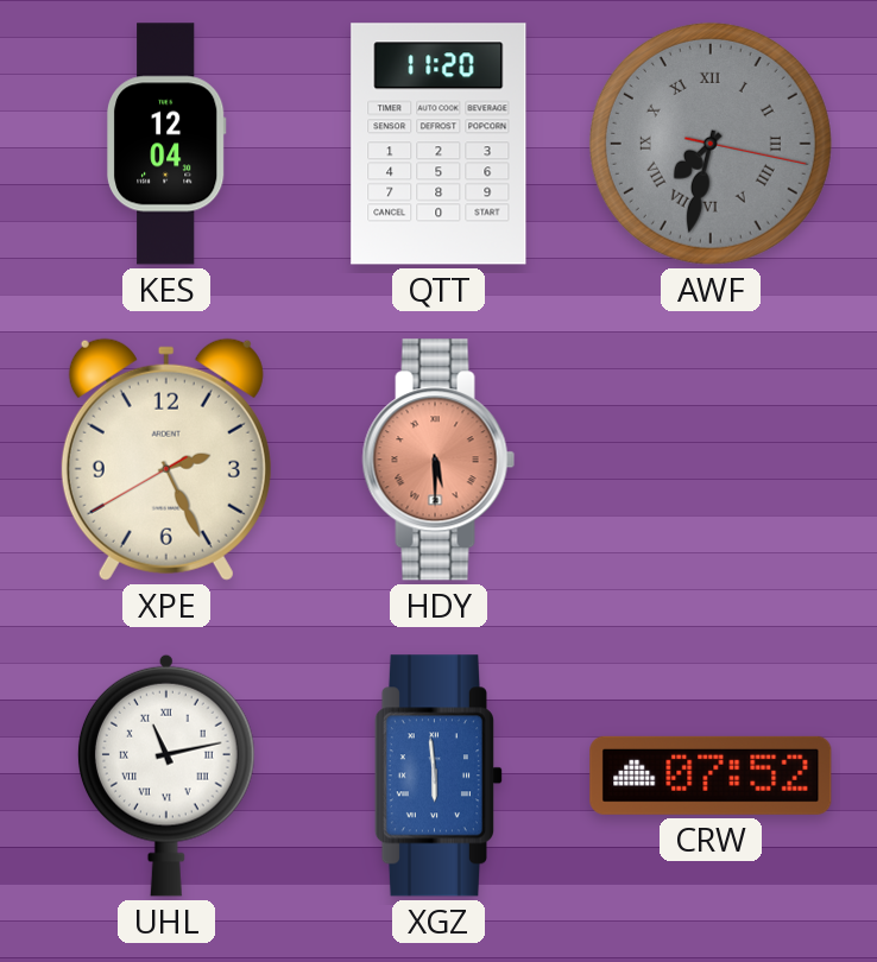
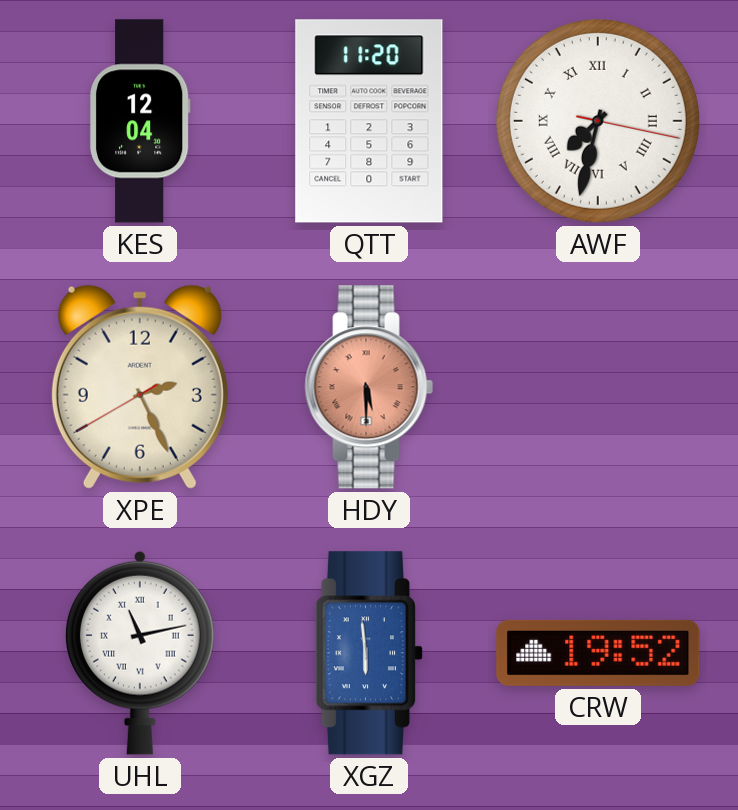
AWF dial: grey -> white
CRW: 07:52 -> 19:52
